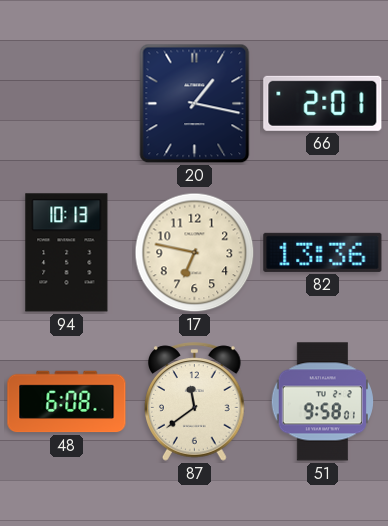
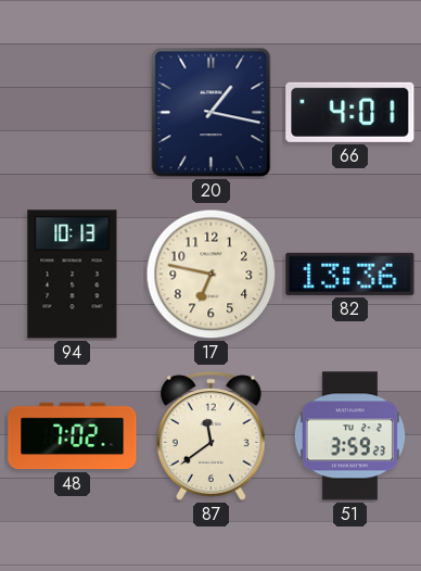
66: 2:01 -> 4:01
48: 6:08 -> 7:02
51: 9:58 -> 3:59
